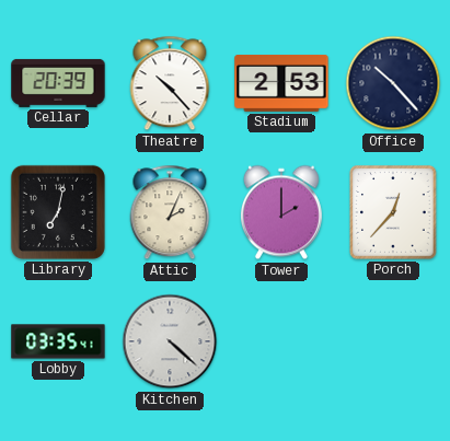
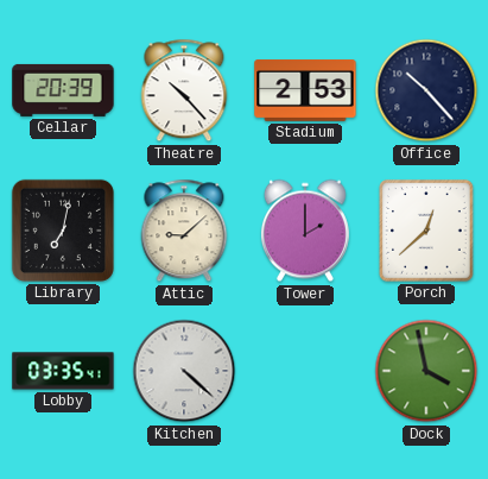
Attic: 2:04 -> 9:08
Porch: 12:37 -> 12:38
Dock: none -> 3:58
